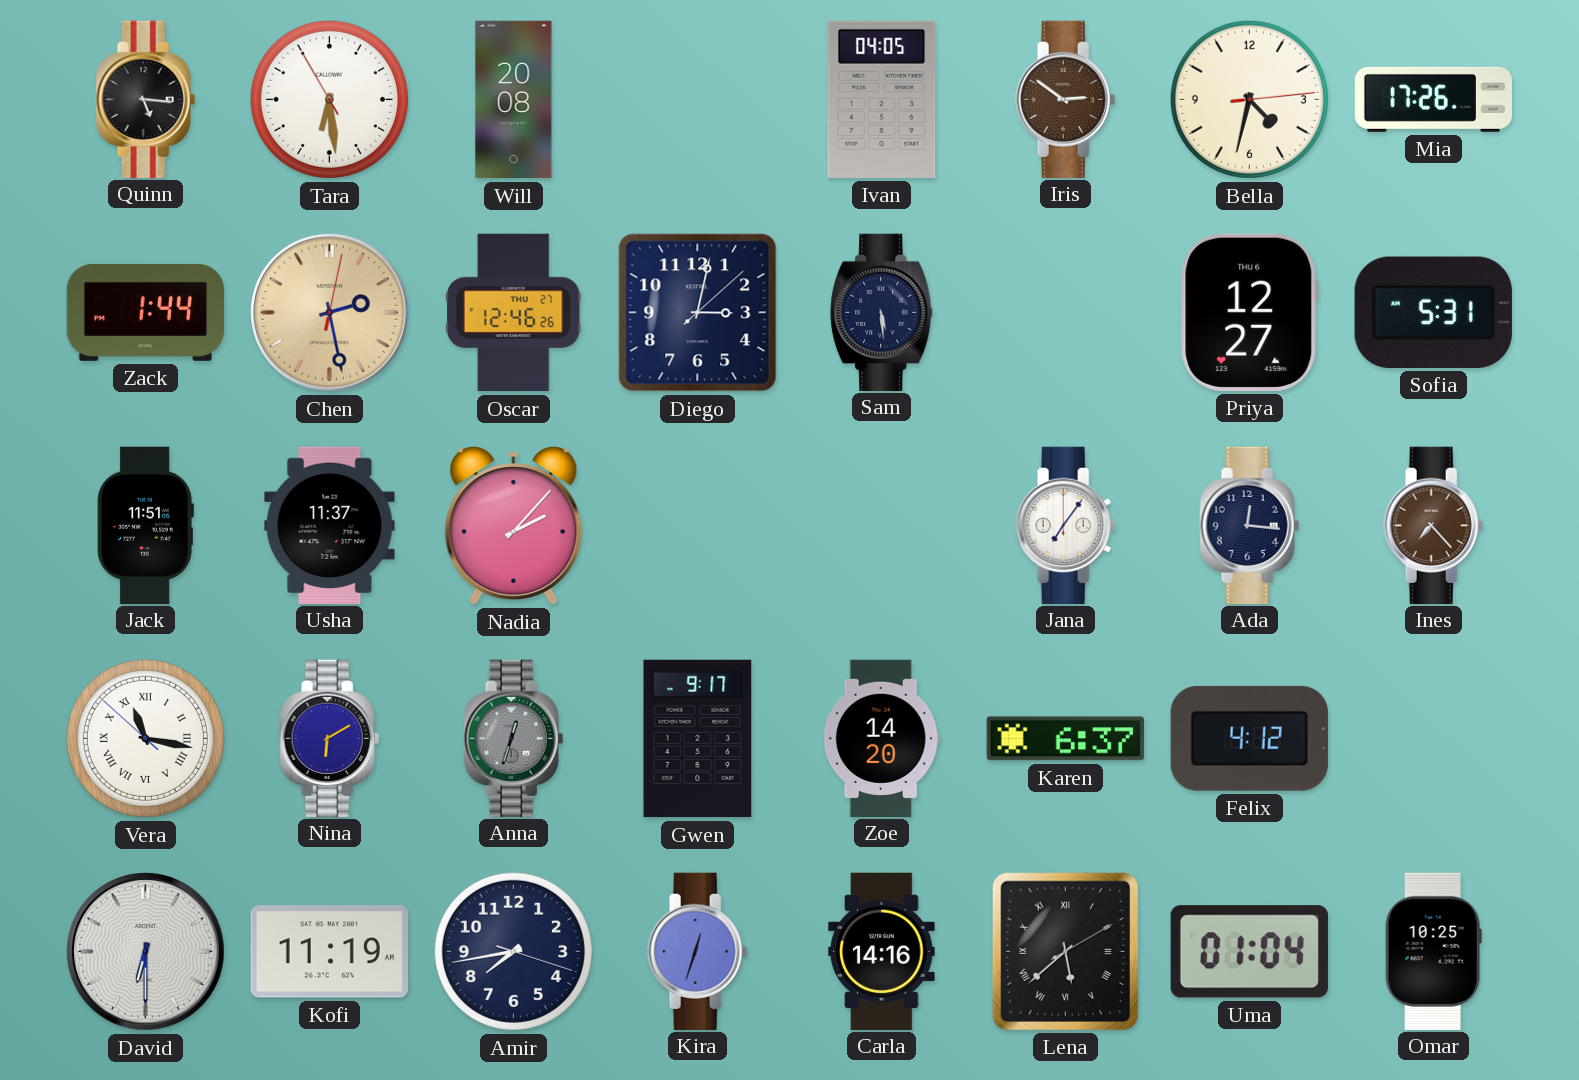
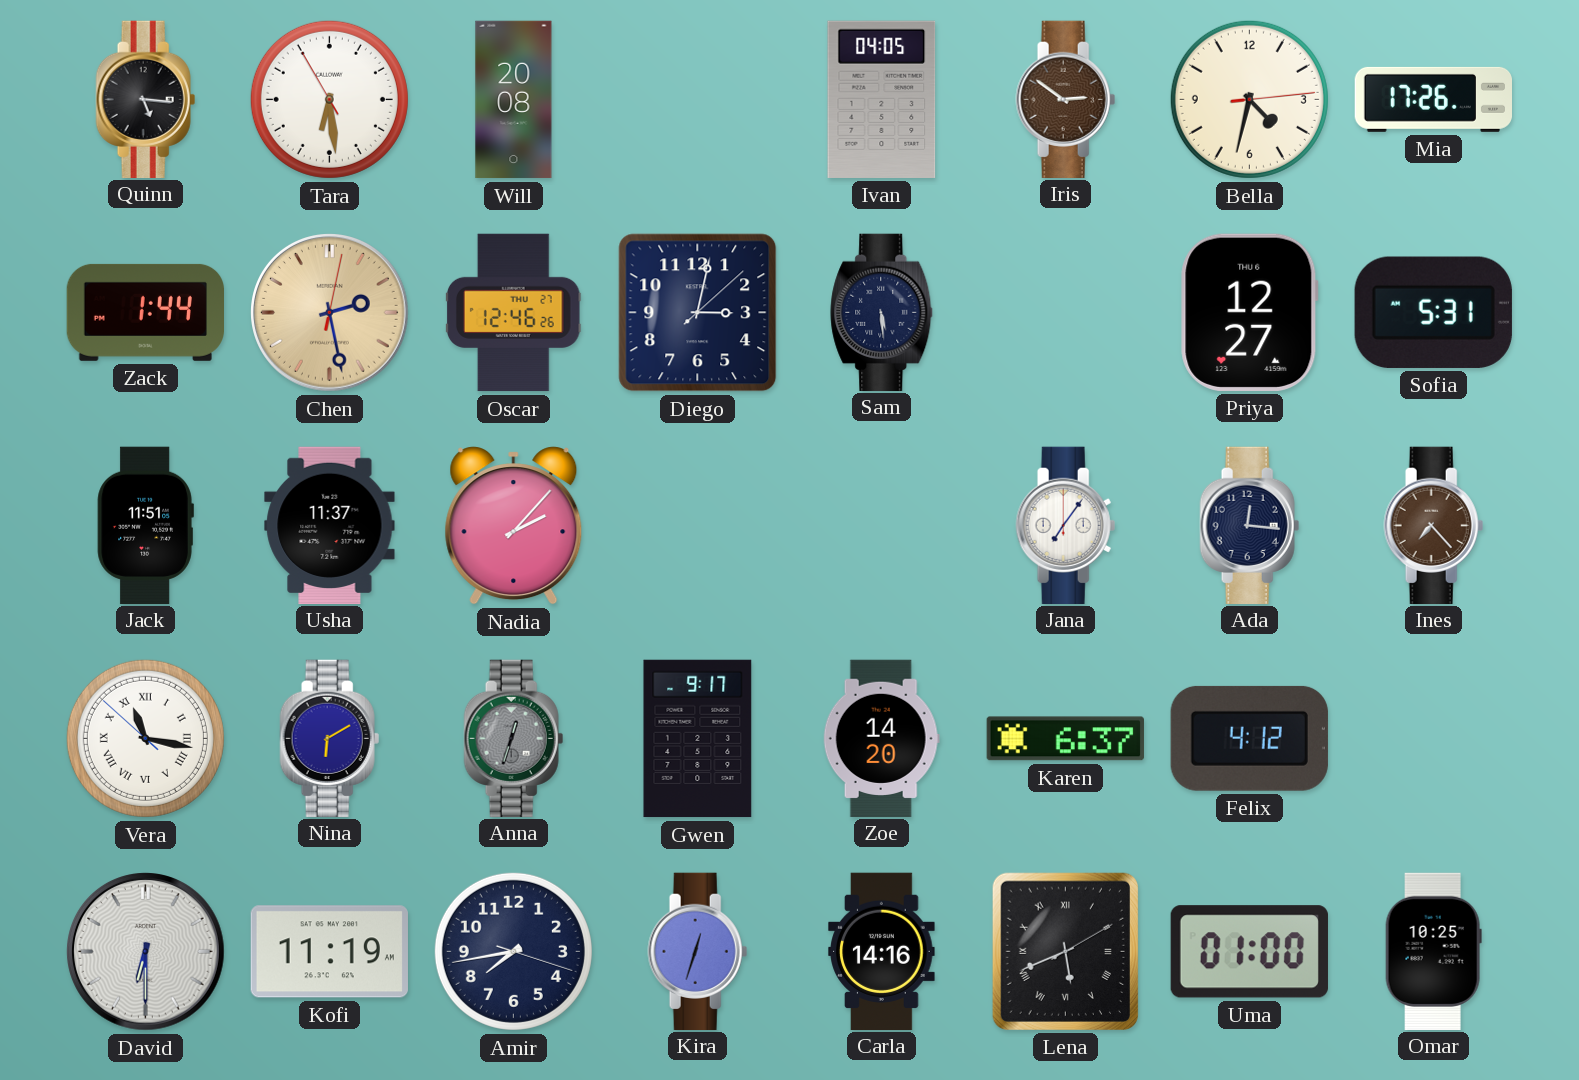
Lena: 5:38 -> 5:41
Uma: 01:04 -> 01:00
